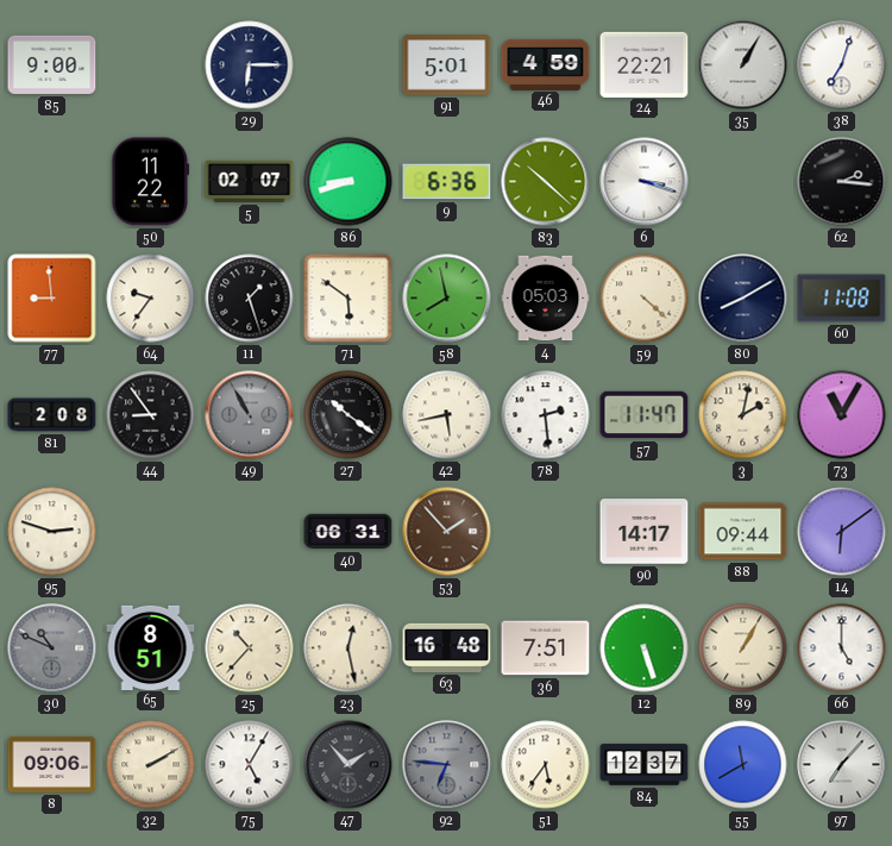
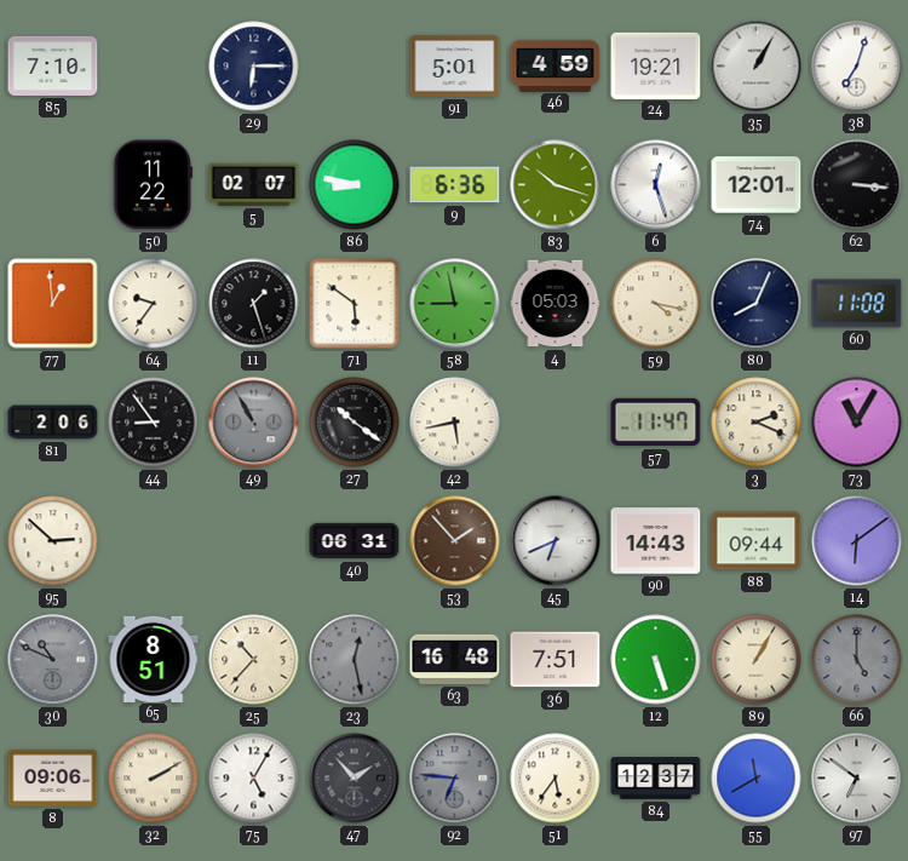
85: 9:00 -> 7:10
24: 22:21 -> 19:21
86: 8:42 -> 8:47
83: 10:22 -> 10:18
6: 3:18 -> 12:27
74: none -> 12:01
62: 2:16 -> 3:16
77: 8:59 -> 12:59
58: 7:58 -> 8:58
59: 4:22 -> 4:17
80: 8:10 -> 8:04
81: 2:08 -> 2:06
78: 2:29 -> none
3: 2:02 -> 2:19
95: 2:48 -> 2:52
45: none -> 6:41
90: 14:17 -> 14:43
23 dial: cream -> grey
66 dial: white -> grey
97: 7:07 -> 6:51
